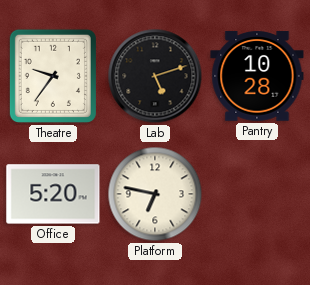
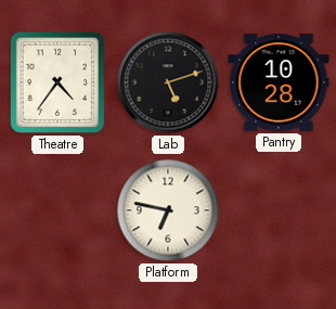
Theatre: 9:36 -> 4:36
Office: 5:20 -> none
